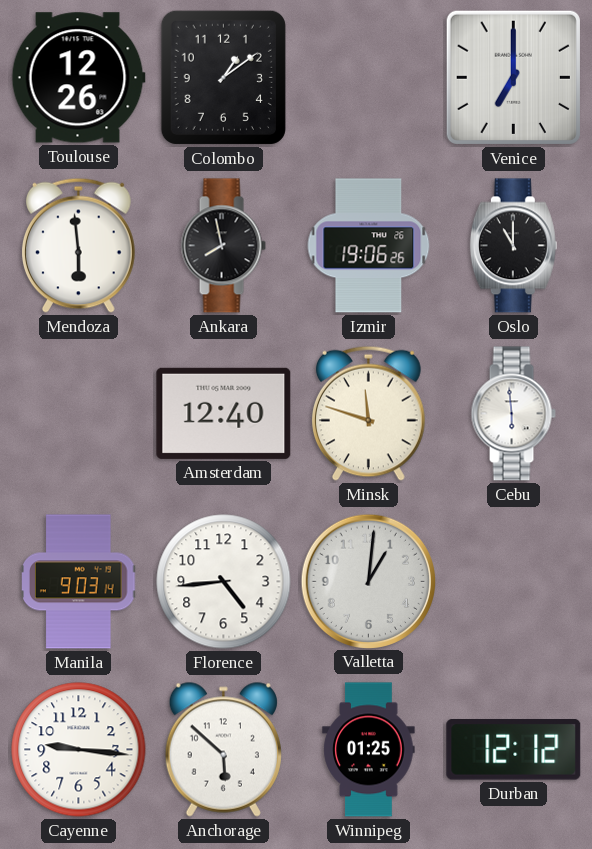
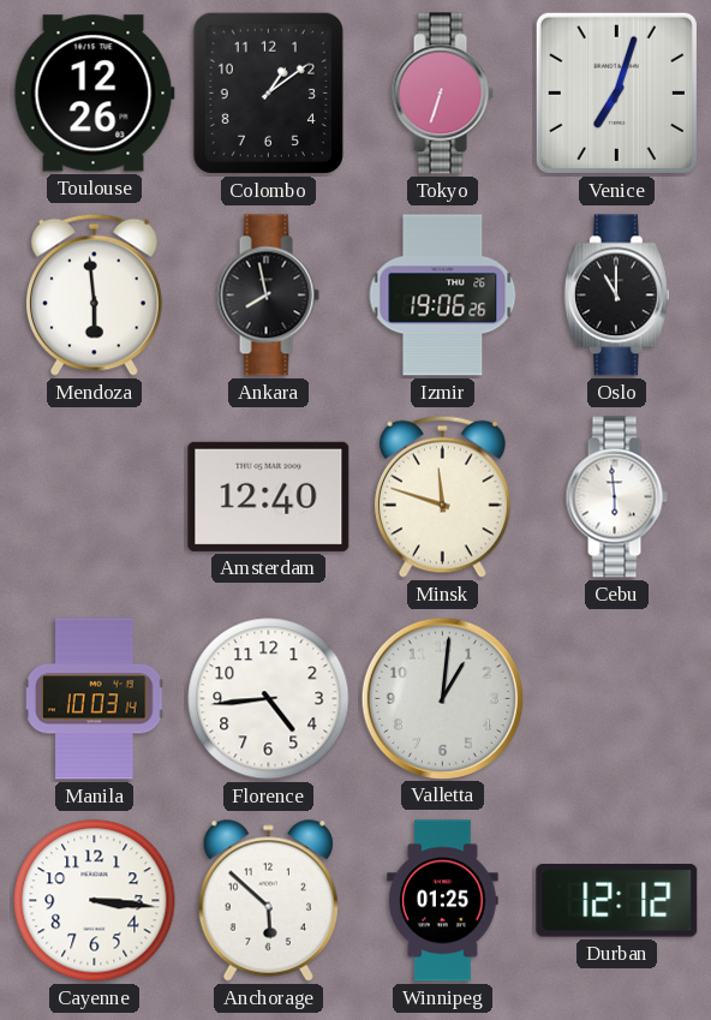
Tokyo: none -> 6:33
Venice: 7:00 -> 7:03
Manila: 9:03 -> 10:03
Cayenne: 9:16 -> 3:16
